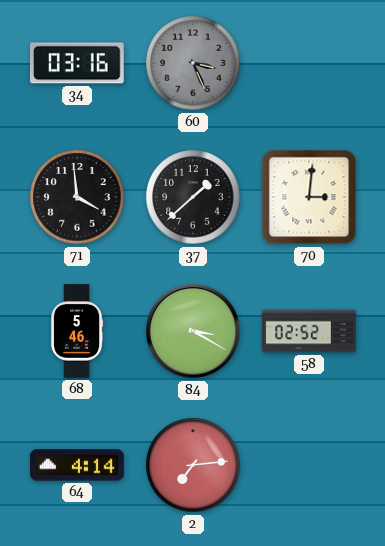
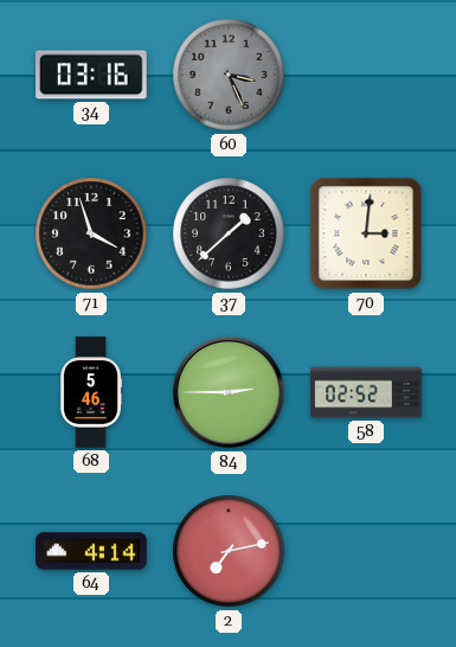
71: 3:59 -> 3:57
84: 3:20 -> 2:45
2: 7:14 -> 7:13
